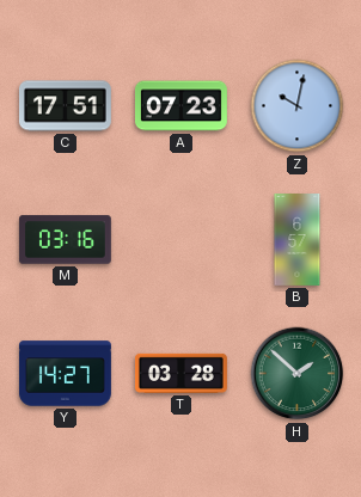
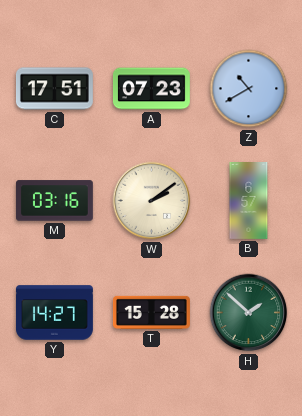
Z: 10:02 -> 10:40
W: none -> 2:09
T: 03:28 -> 15:28
